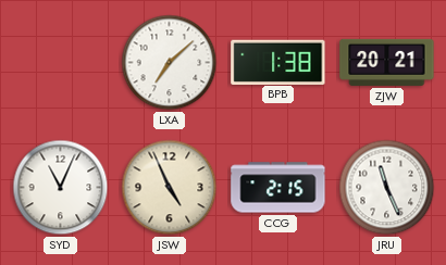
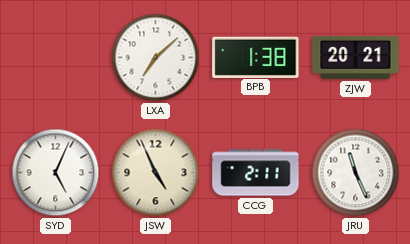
SYD: 11:04 -> 5:04
CCG: 2:15 -> 2:11
